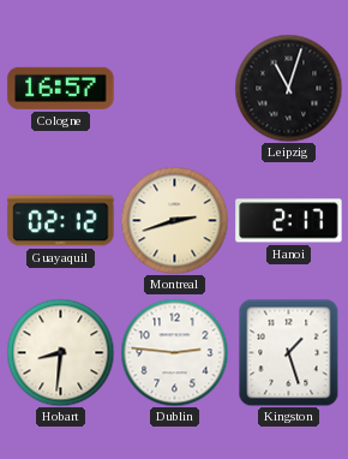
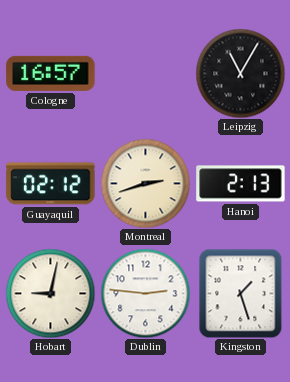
Leipzig: 11:03 -> 11:05
Hanoi: 2:17 -> 2:13
Hobart: 8:31 -> 9:02
